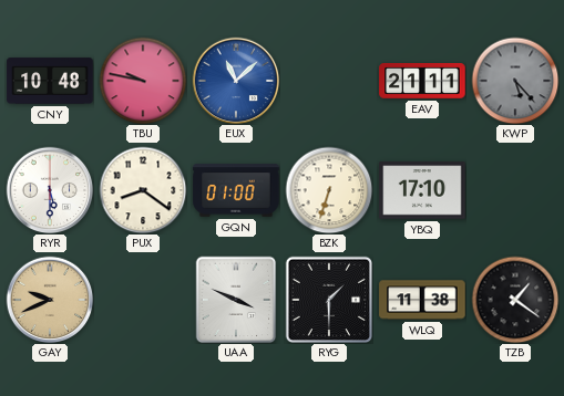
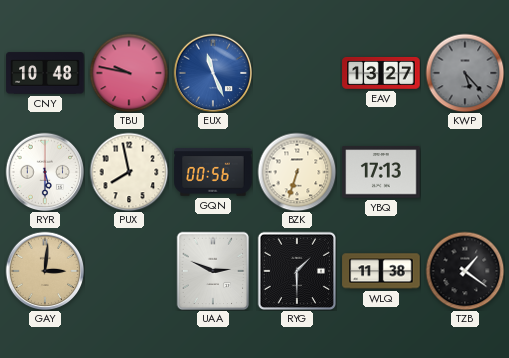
EUX: 11:08 -> 11:26
EAV: 21:11 -> 13:27
PUX: 8:21 -> 7:58
GQN: 01:00 -> 00:56
YBQ: 17:10 -> 17:13
GAY: 9:41 -> 3:01
UAA: 3:49 -> 2:49
